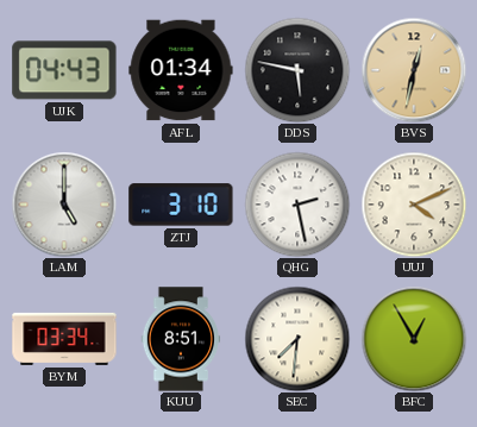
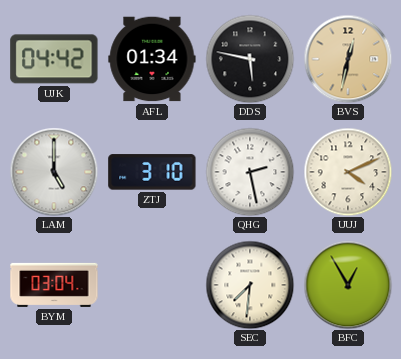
UJK: 04:43 -> 04:42
BYM: 03:34 -> 03:04
KUU: 8:51 -> none
